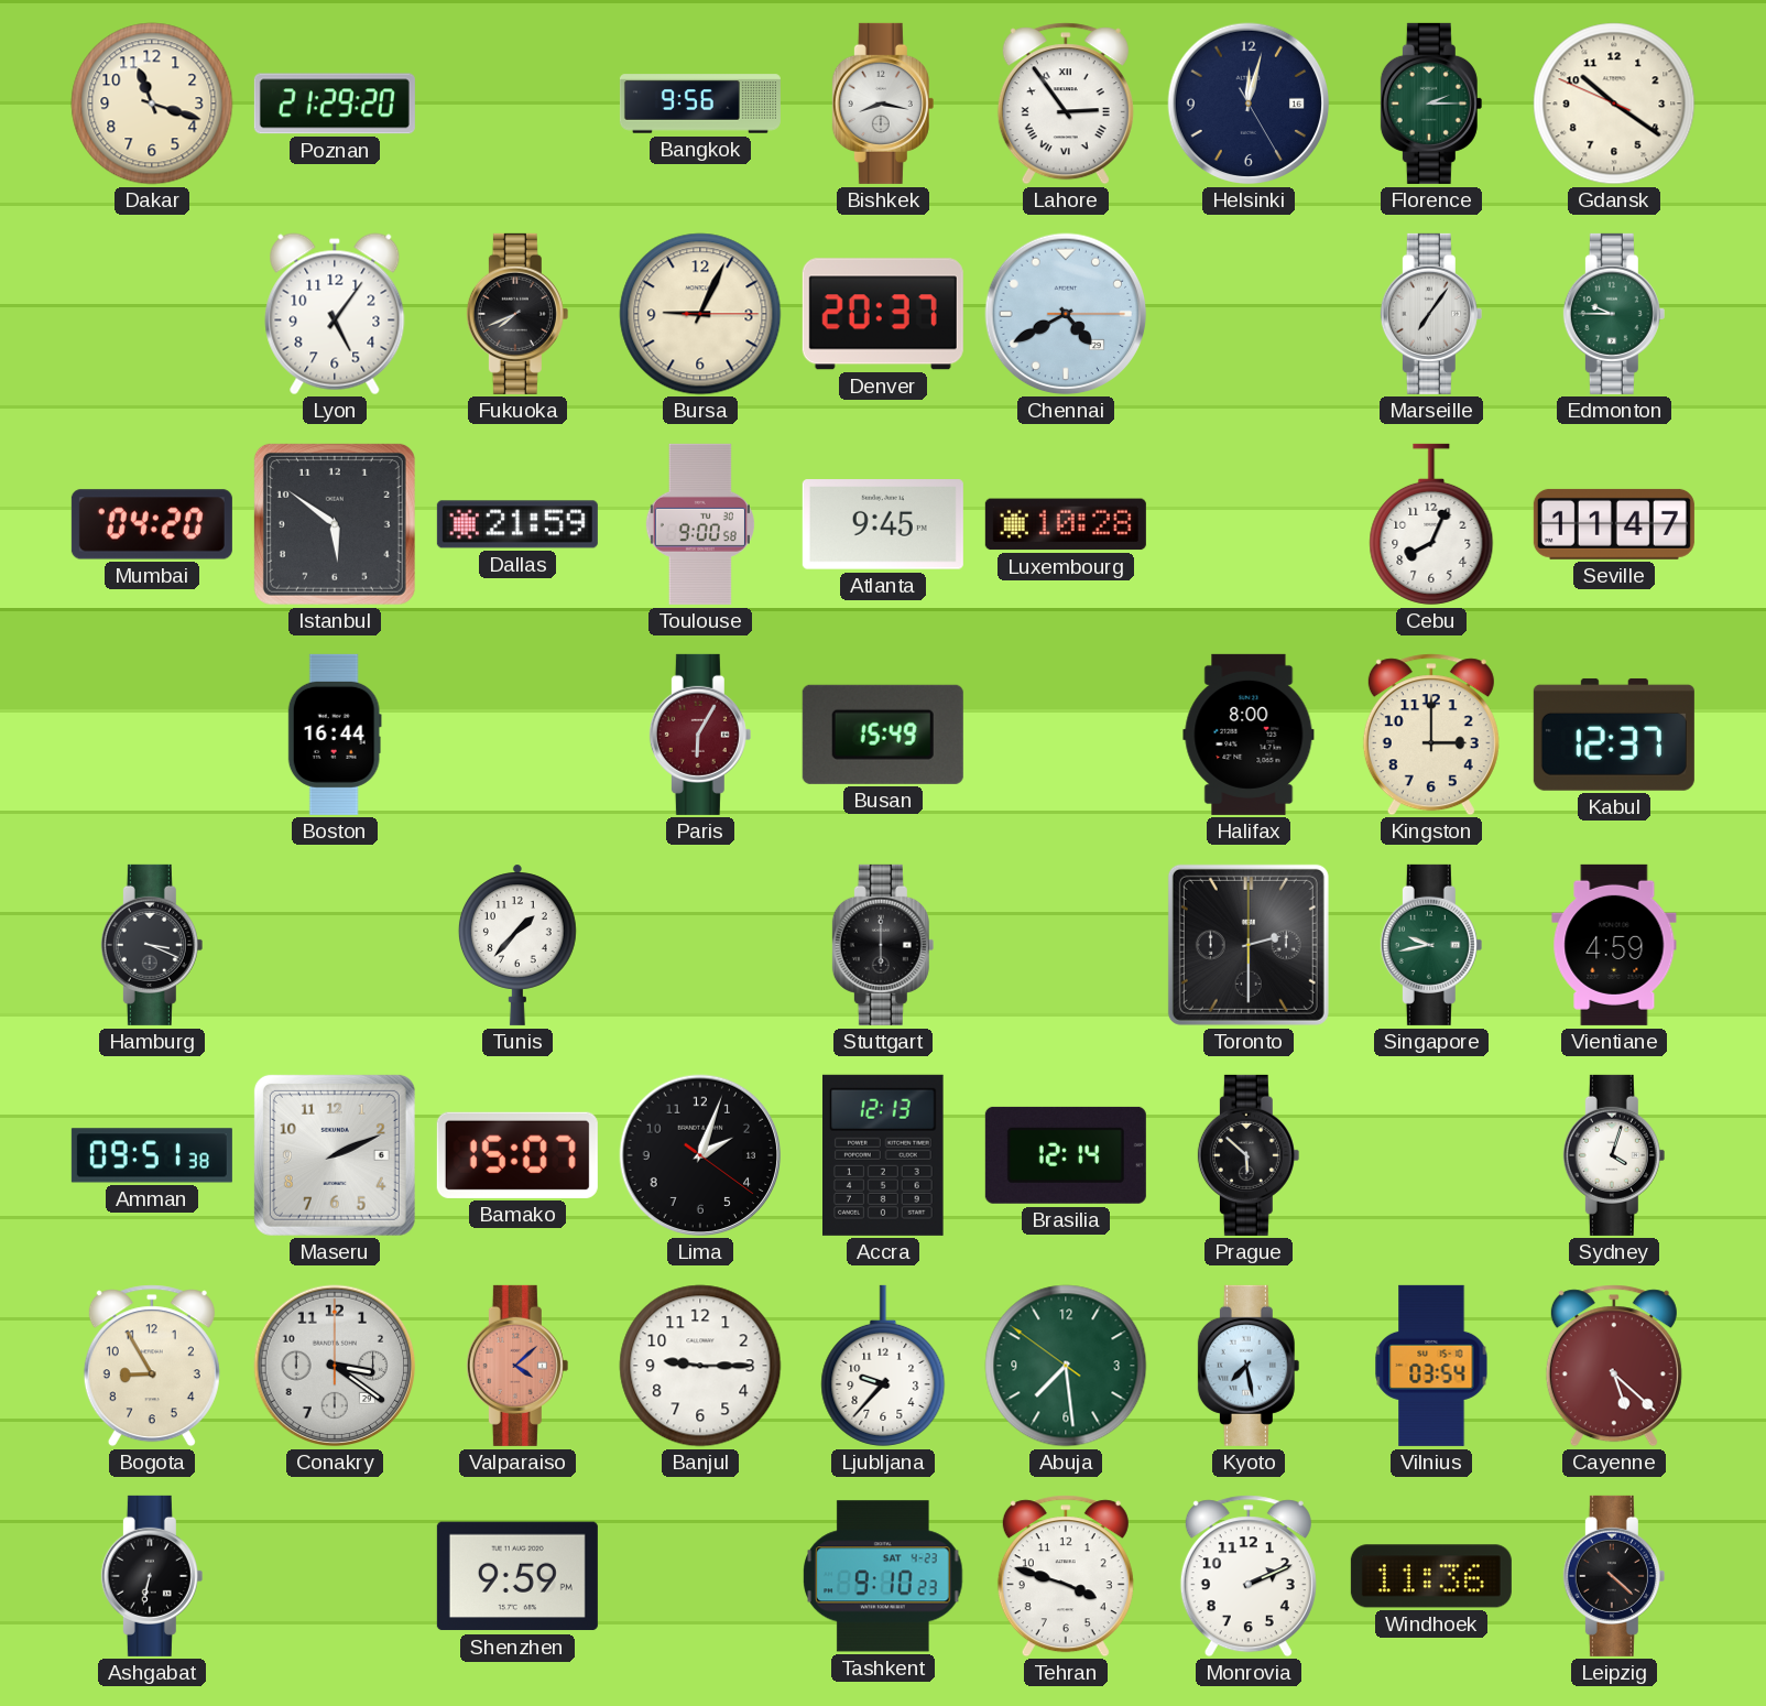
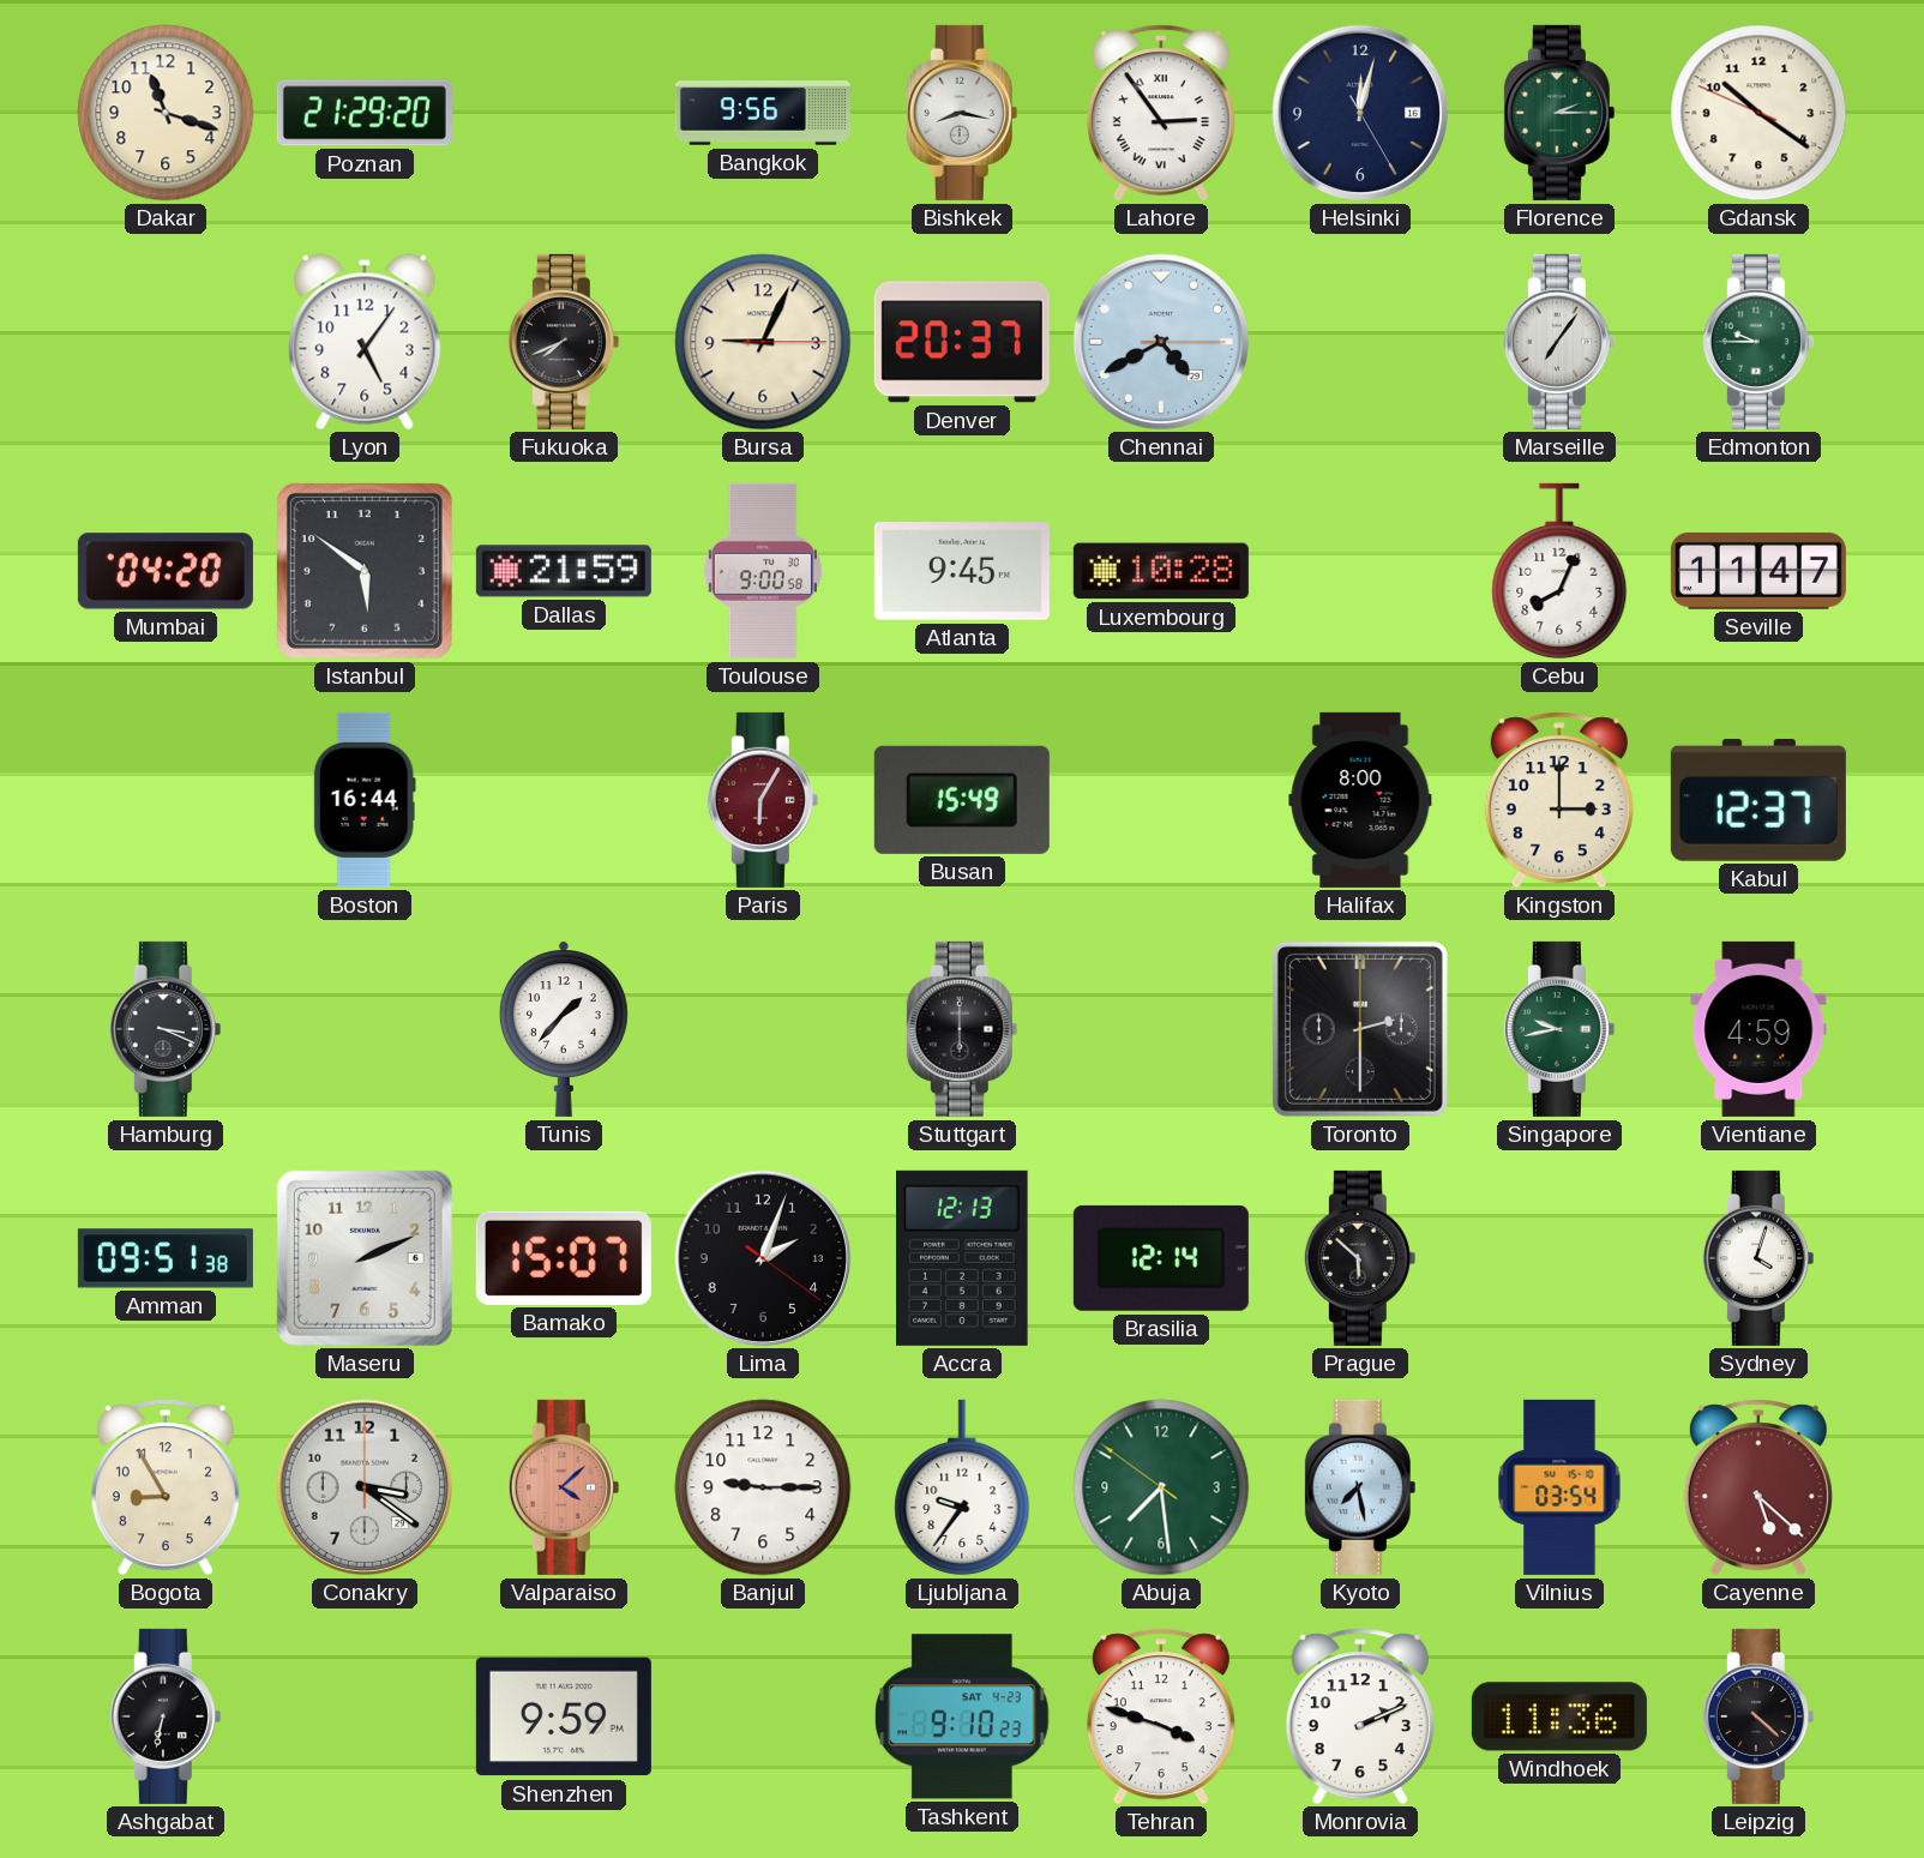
Ljubljana: 9:37 -> 9:36
